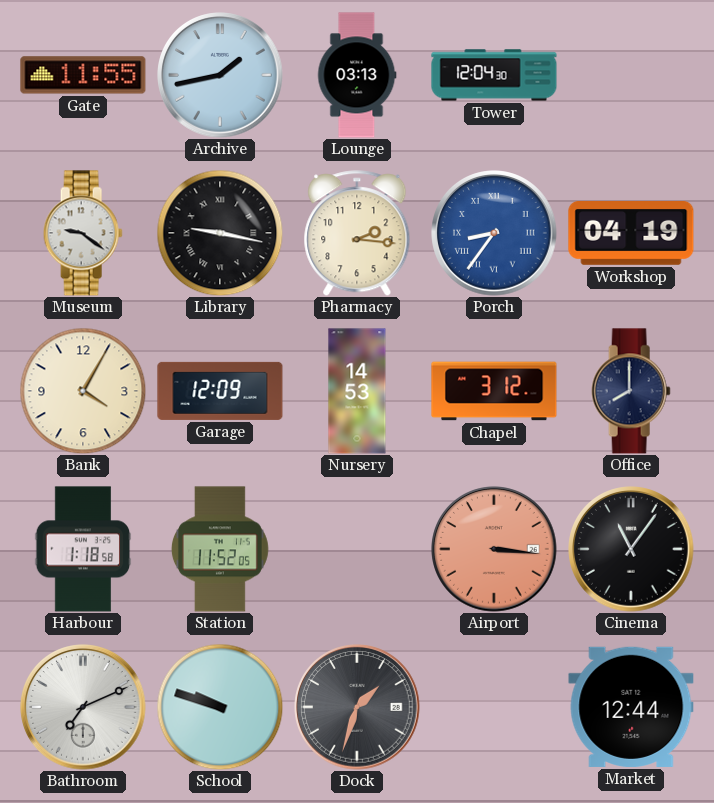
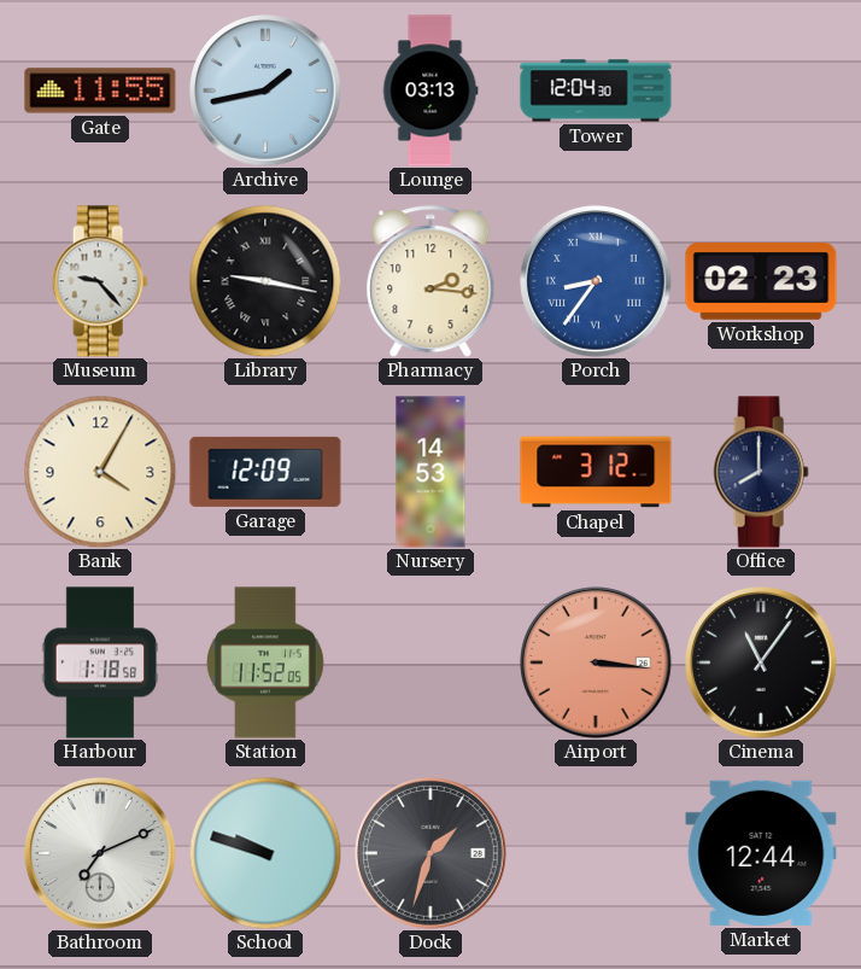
Museum: 9:21 -> 9:23
Workshop: 04:19 -> 02:23
